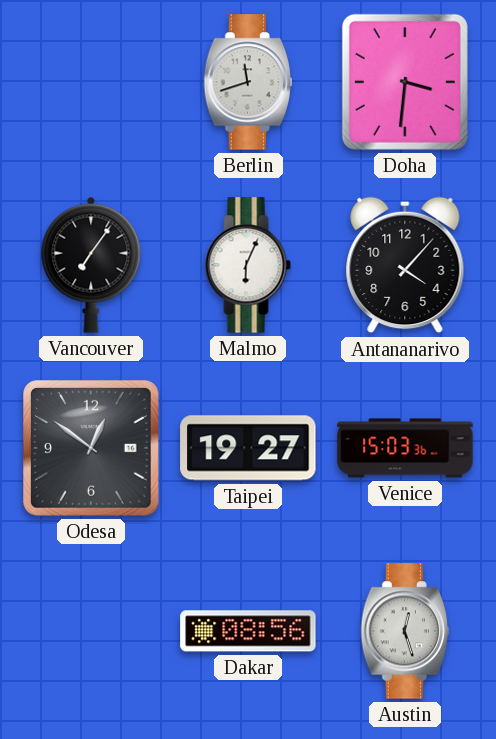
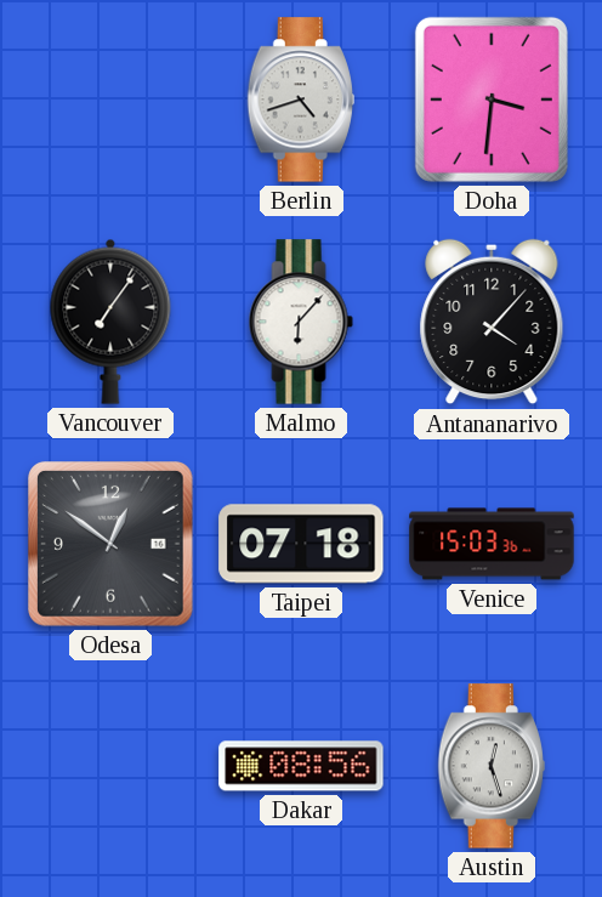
Berlin: 11:42 -> 4:42
Malmo: 6:04 -> 6:07
Taipei: 19:27 -> 07:18
